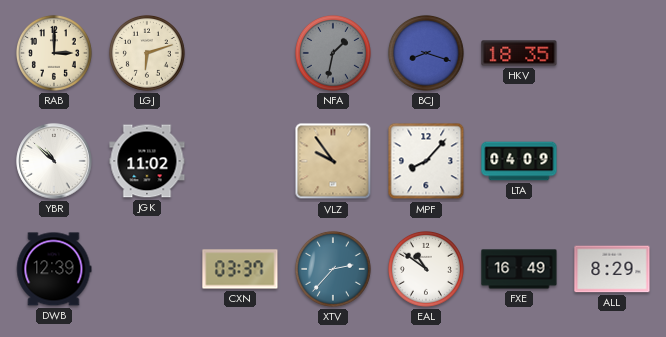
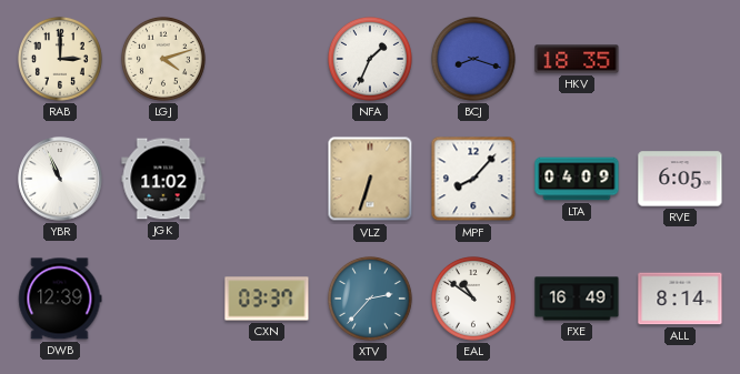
LGJ: 6:12 -> 4:12
NFA: 1:32 -> 1:34
NFA dial: grey -> white
YBR: 10:52 -> 10:56
VLZ: 9:54 -> 6:33
RVE: none -> 6:05
ALL: 8:29 -> 8:14
